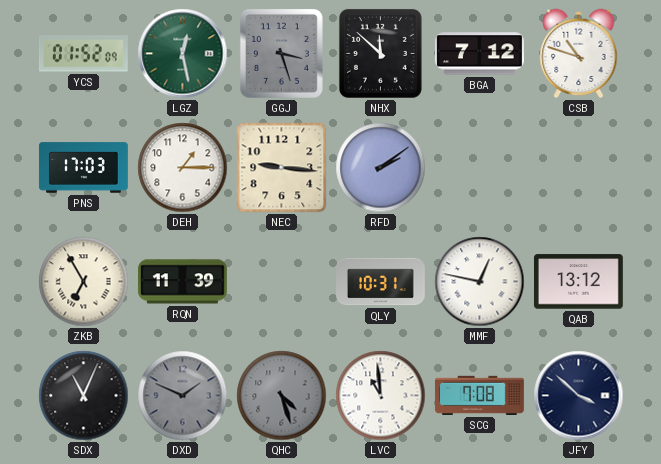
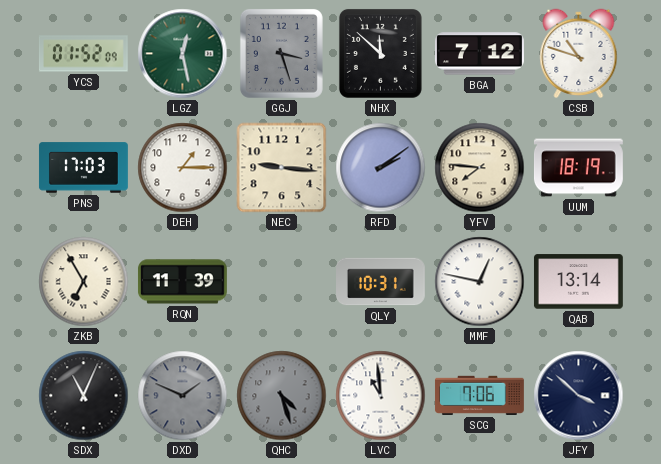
YFV: none -> 7:46
UUM: none -> 18:19
QAB: 13:12 -> 13:14
SCG: 7:08 -> 7:06
